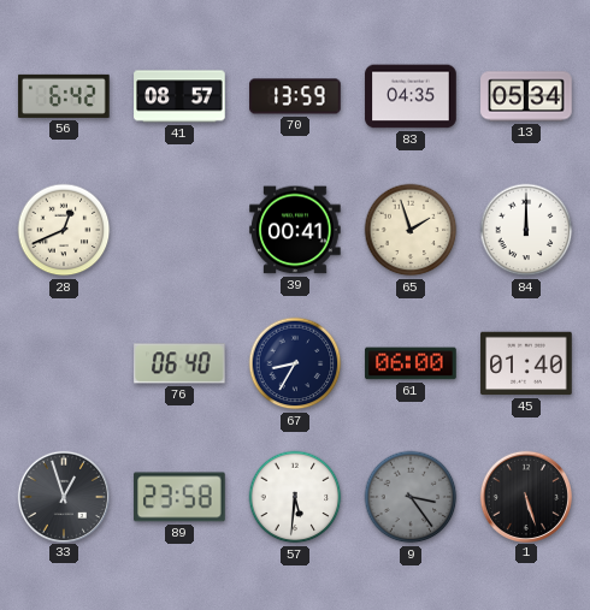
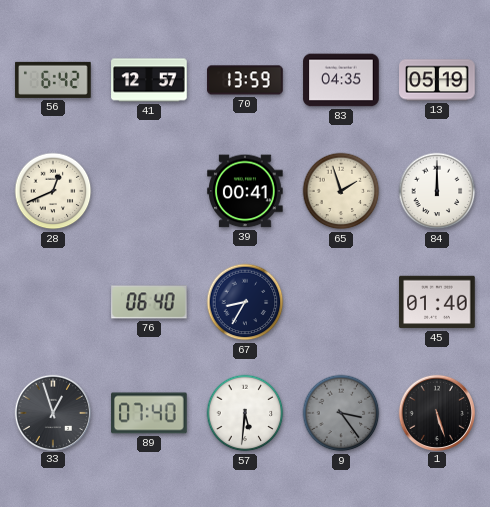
41: 08:57 -> 12:57
13: 05:34 -> 05:19
61: 06:00 -> none
89: 23:58 -> 07:40
